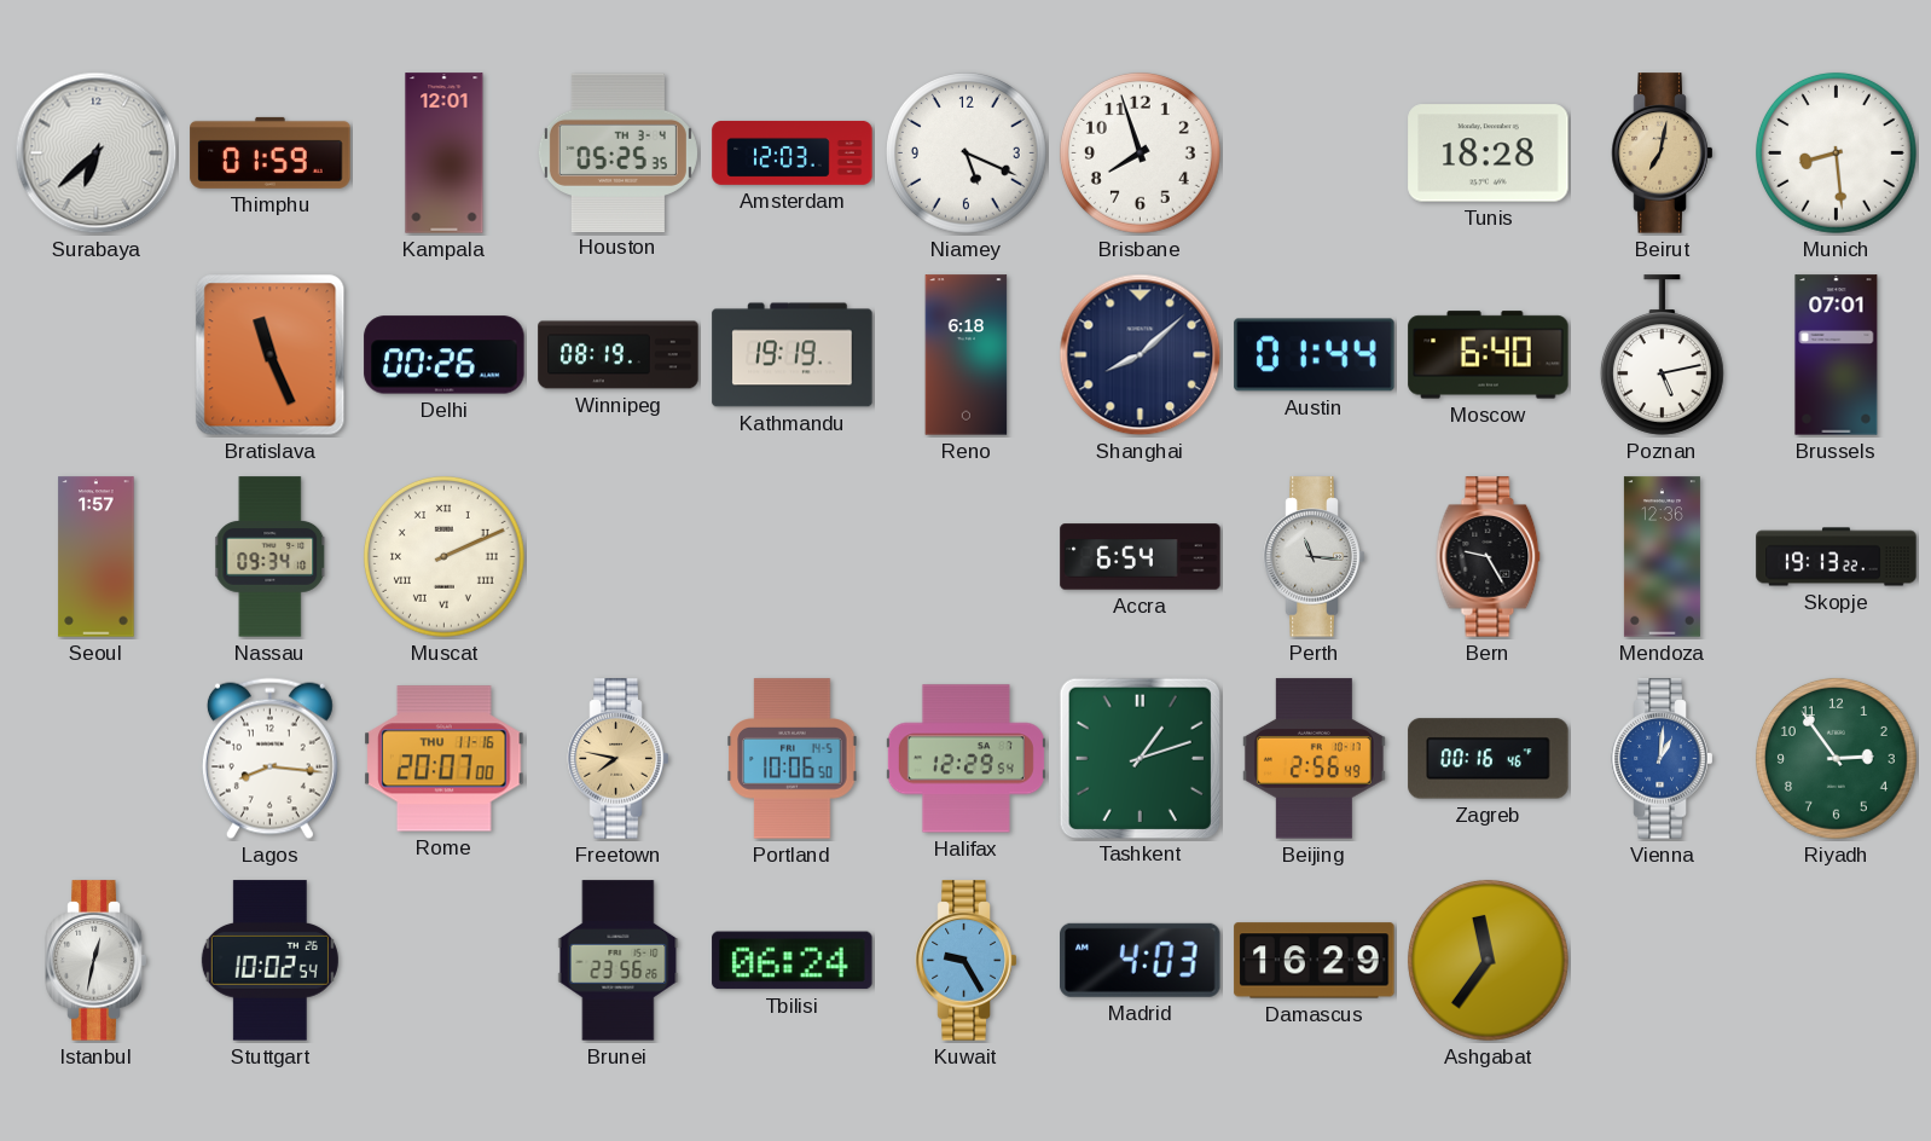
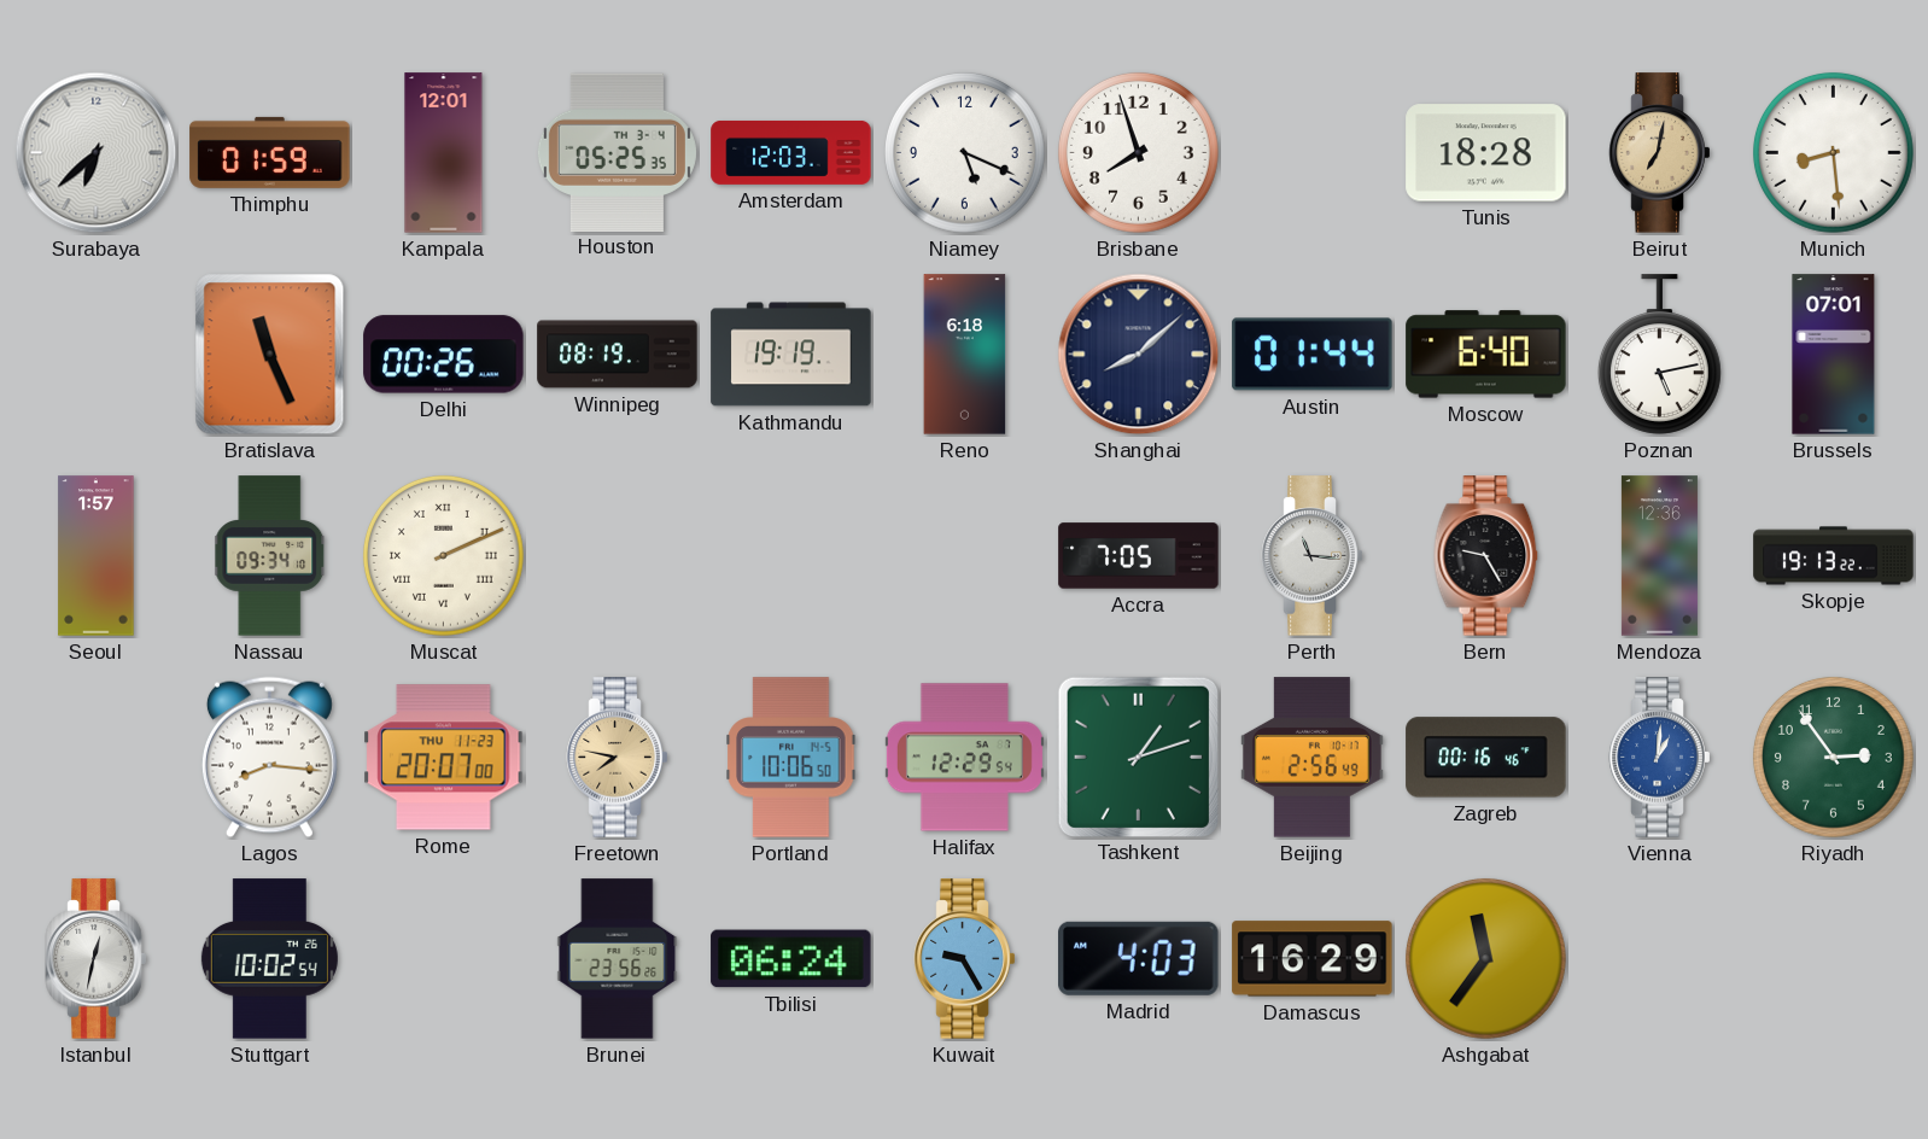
Accra: 6:54 -> 7:05
Rome date: THU 11-16 -> THU 11-23
